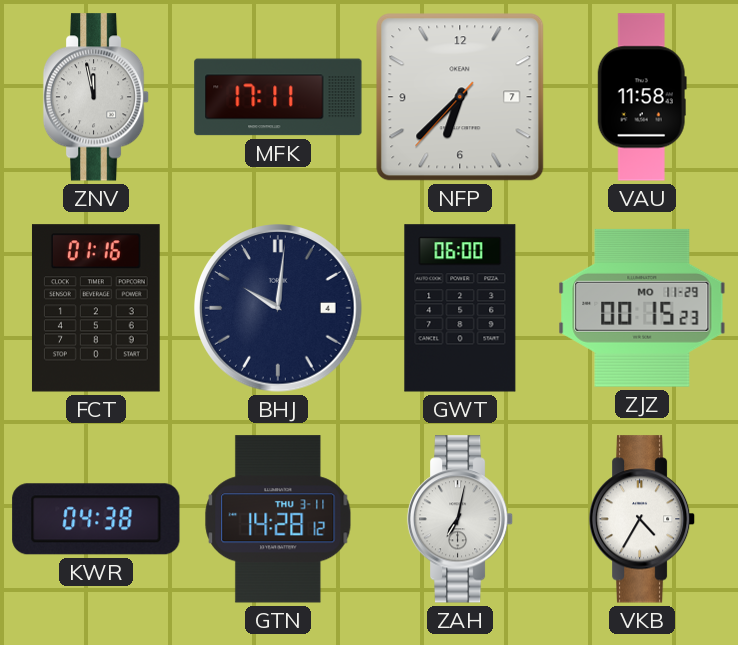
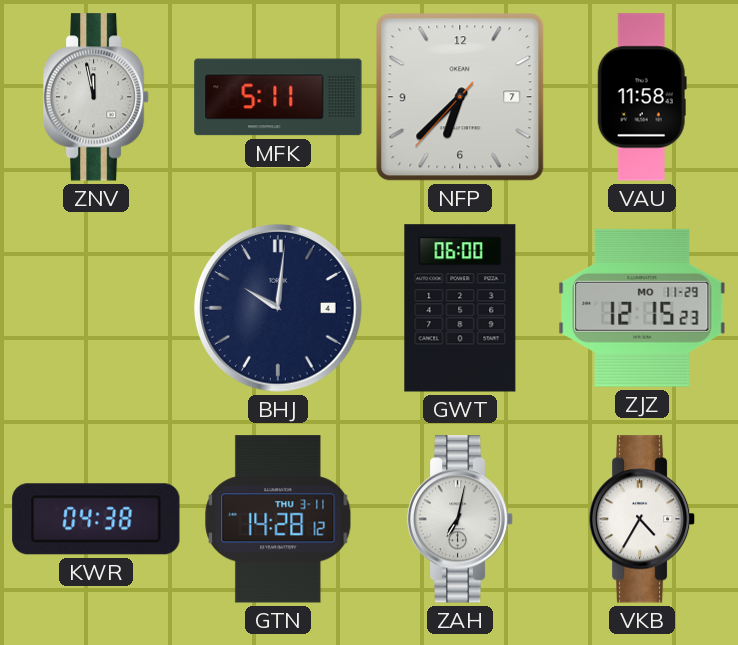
MFK: 17:11 -> 5:11
FCT: 01:16 -> none
ZJZ: 00:15 -> 12:15
